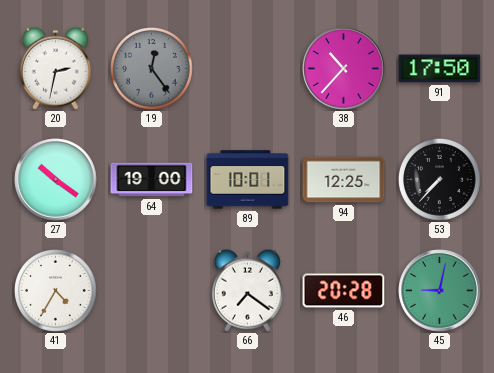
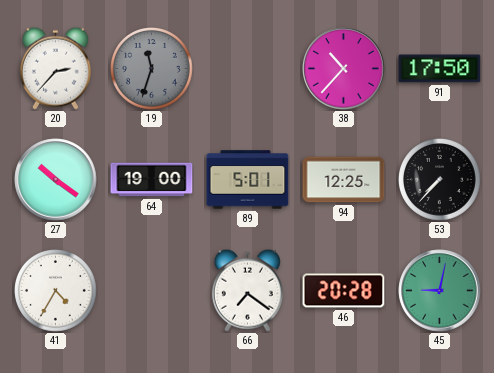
20: 2:32 -> 2:37
19: 12:24 -> 11:33
89: 10:01 -> 5:01
